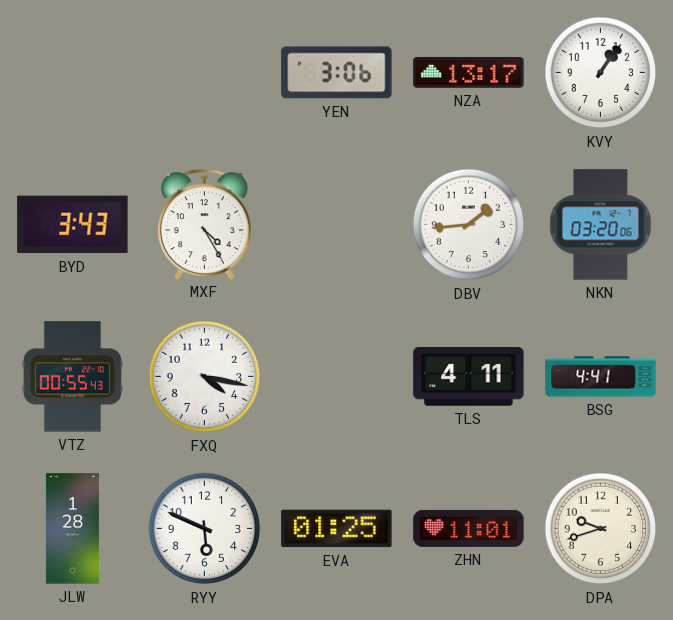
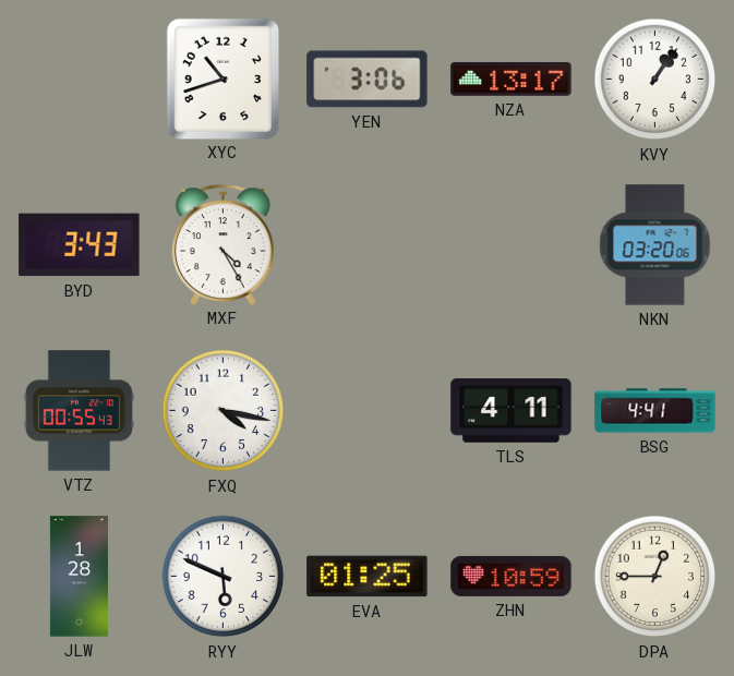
XYC: none -> 10:42
DBV: 1:44 -> none
ZHN: 11:01 -> 10:59
DPA: 9:42 -> 12:45
